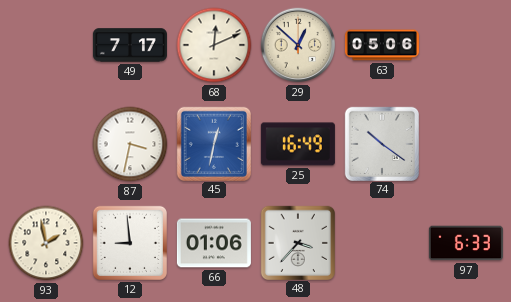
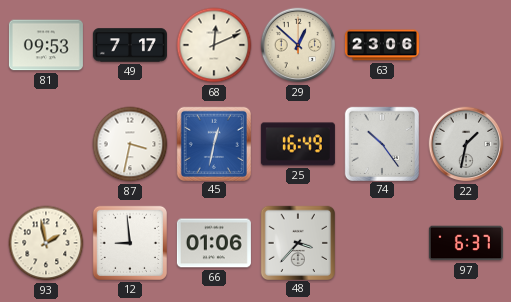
81: none -> 09:53
63: 05:06 -> 23:06
74: 10:21 -> 10:24
22: none -> 1:32
97: 6:33 -> 6:37
